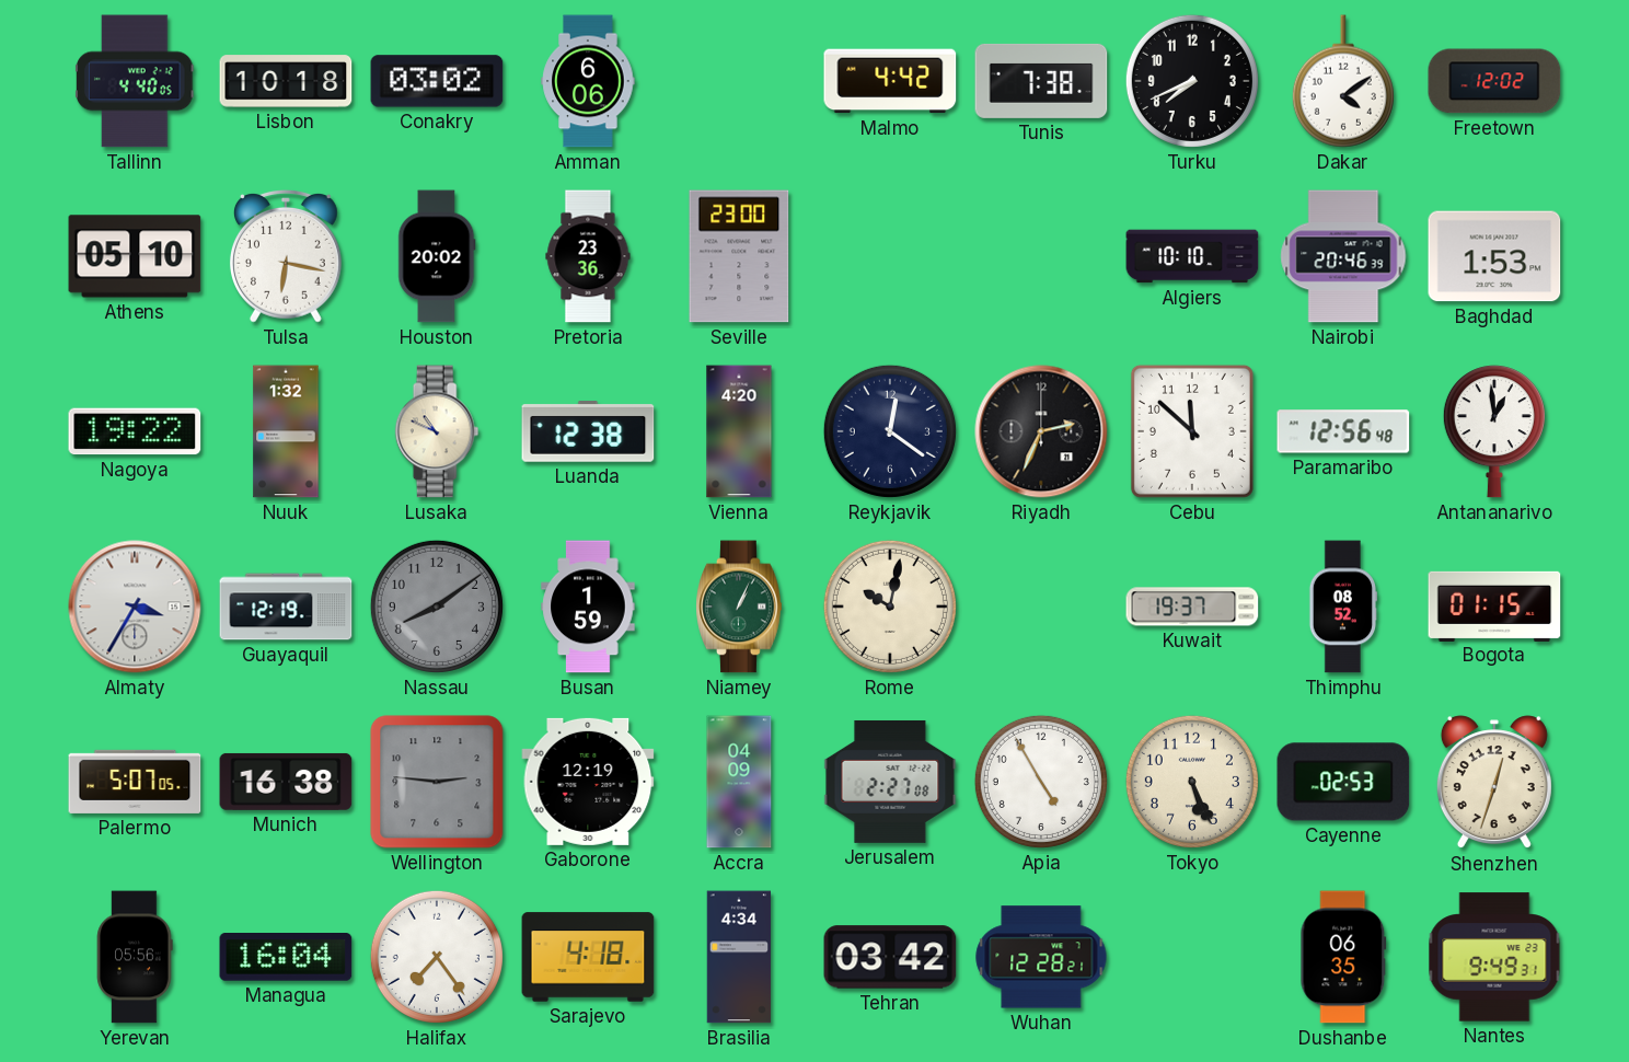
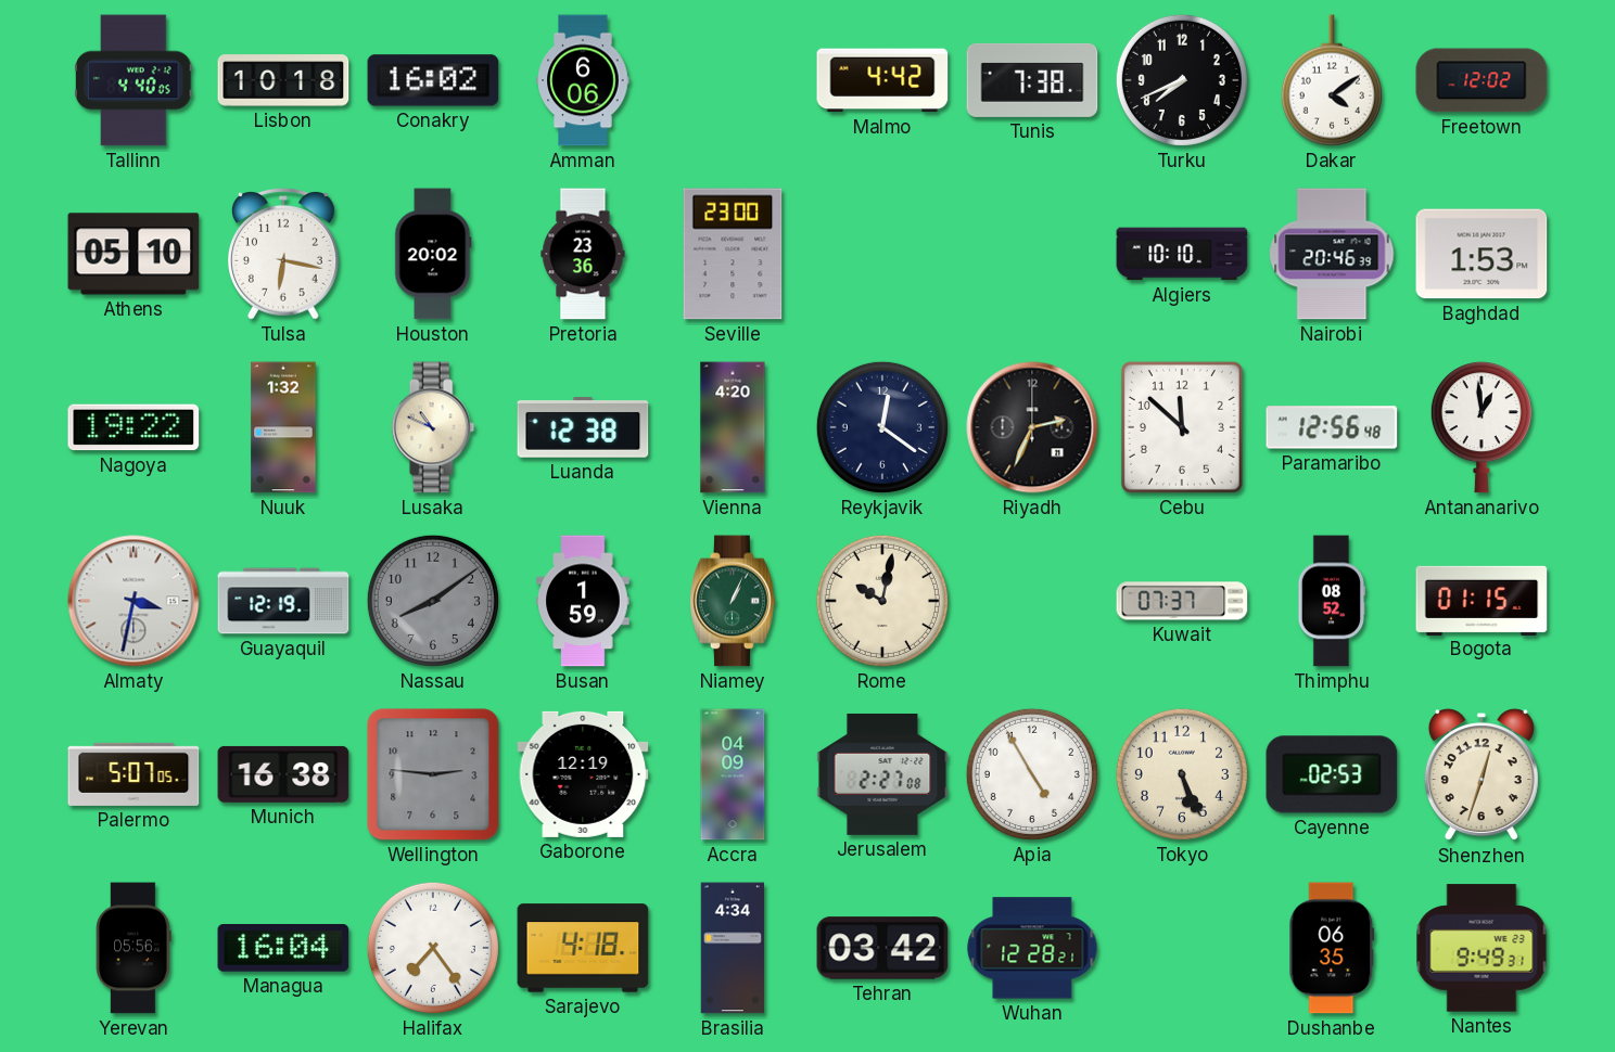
Conakry: 03:02 -> 16:02
Almaty: 3:35 -> 3:32
Kuwait: 19:37 -> 07:37
